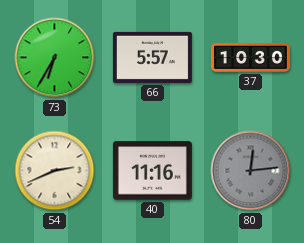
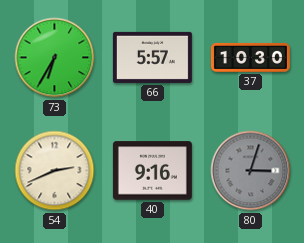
40: 11:16 -> 9:16
80: 12:14 -> 3:03
